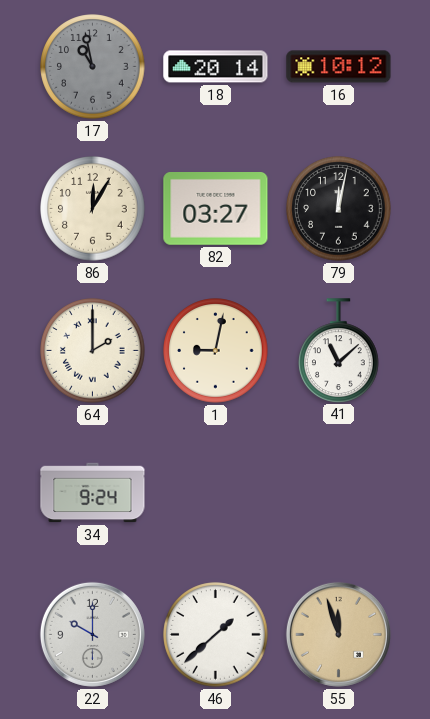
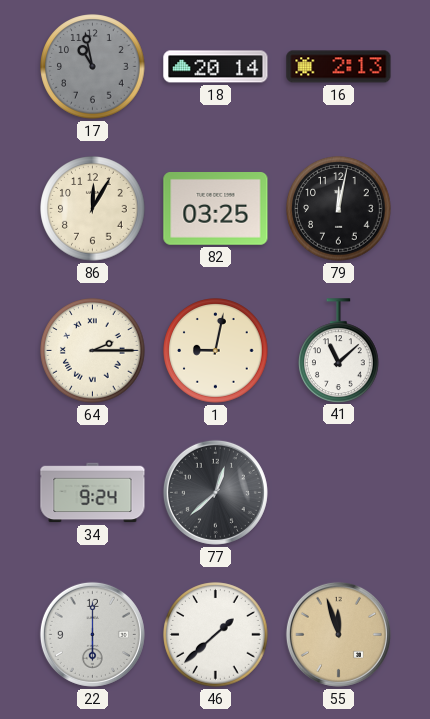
16: 10:12 -> 2:13
82: 03:27 -> 03:25
64: 2:00 -> 2:15
77: none -> 12:38
22: 10:00 -> 6:00
